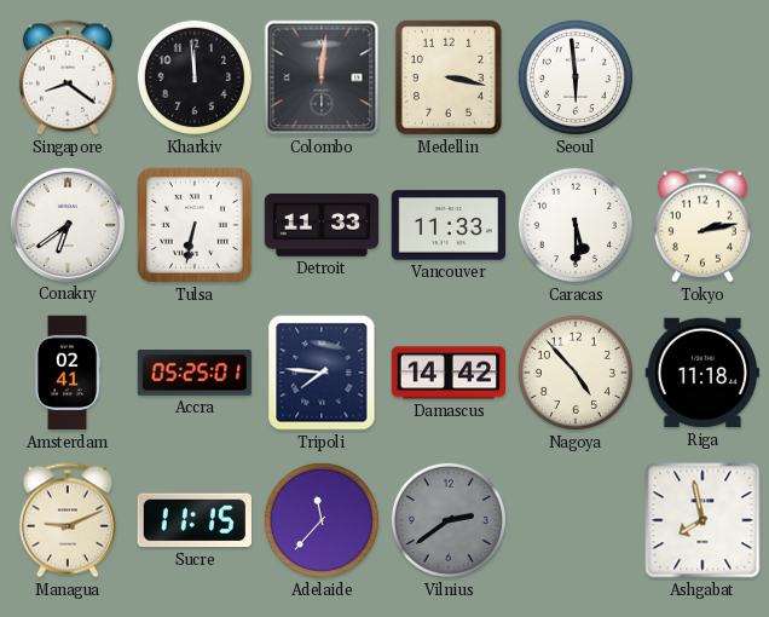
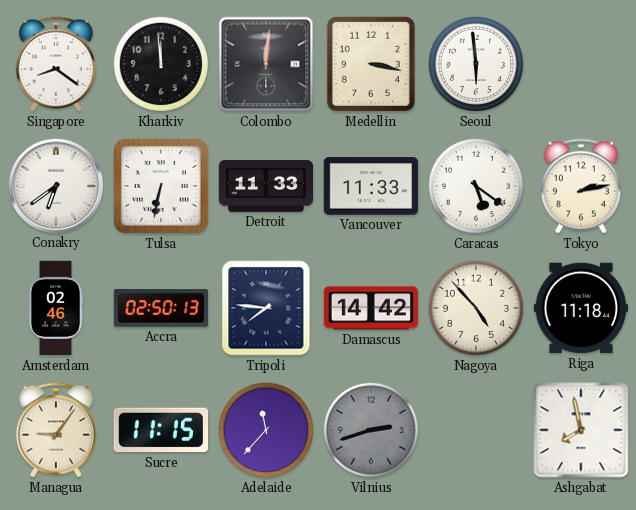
Caracas: 5:30 -> 5:21
Amsterdam: 02:41 -> 02:46
Accra: 05:25 -> 02:50
Managua: 9:11 -> 9:06
Vilnius: 2:39 -> 2:42
